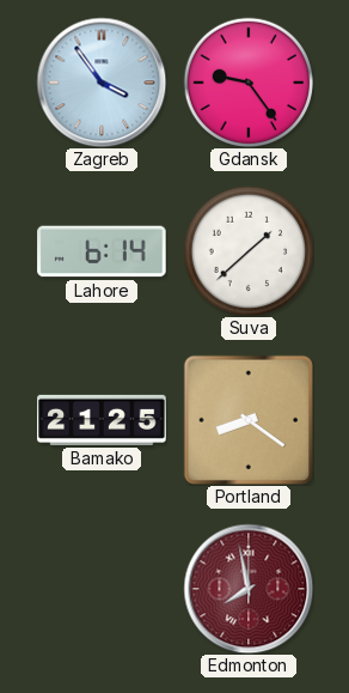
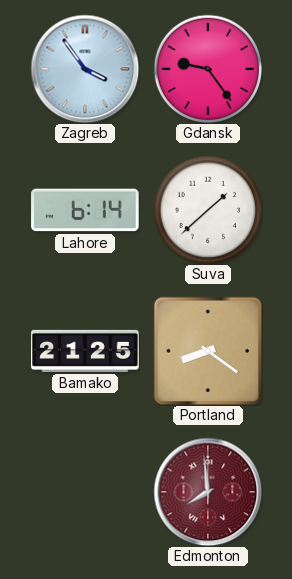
Edmonton: 7:58 -> 7:59
